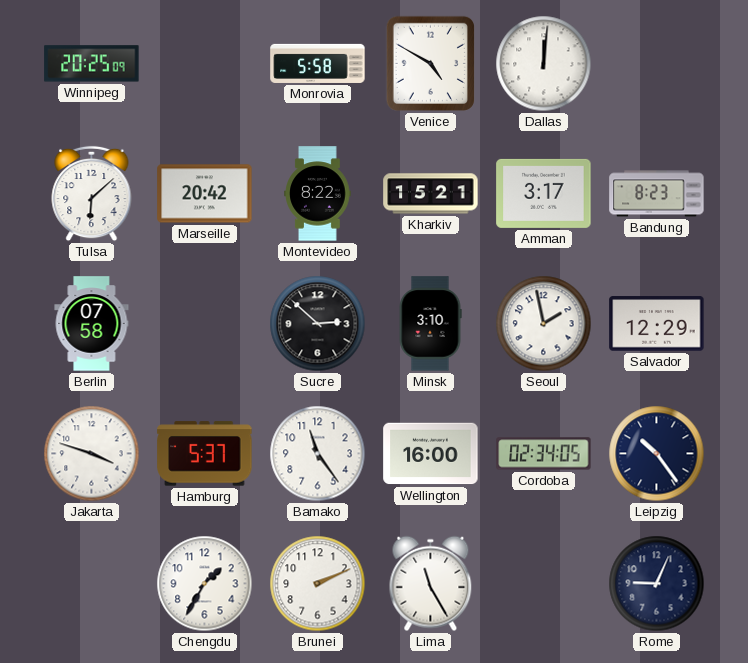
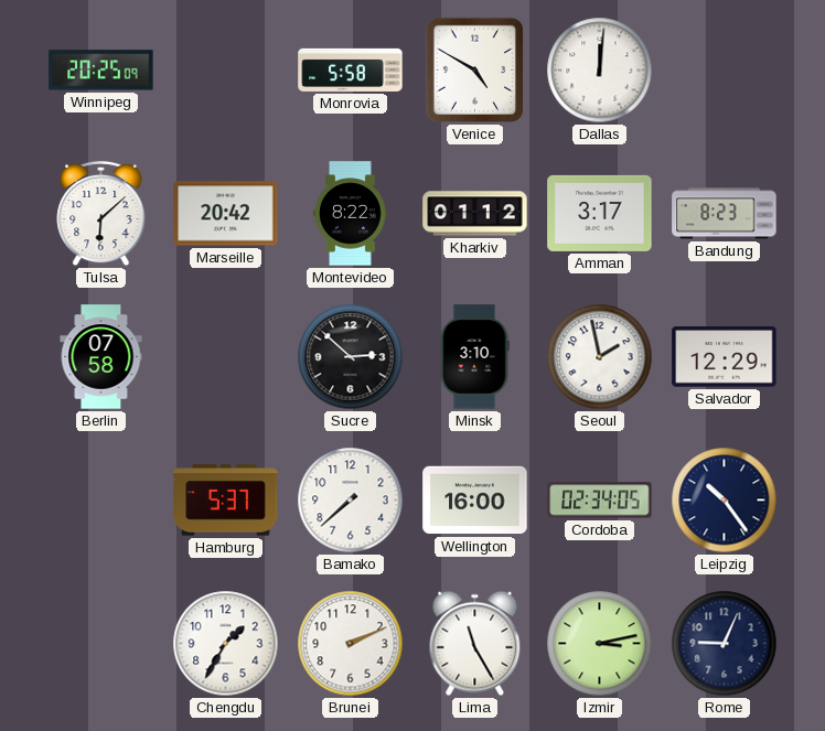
Kharkiv: 15:21 -> 01:12
Jakarta: 3:48 -> none
Bamako: 11:24 -> 7:38
Izmir: none -> 3:13
